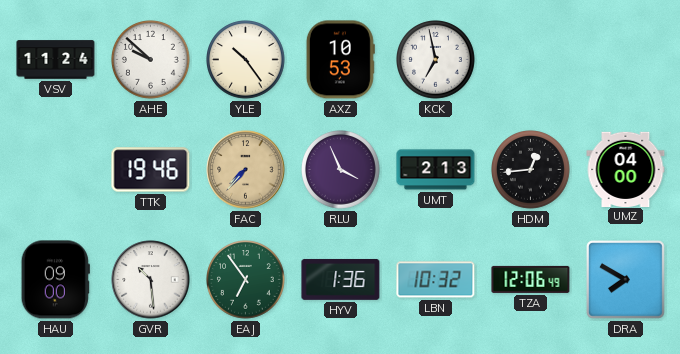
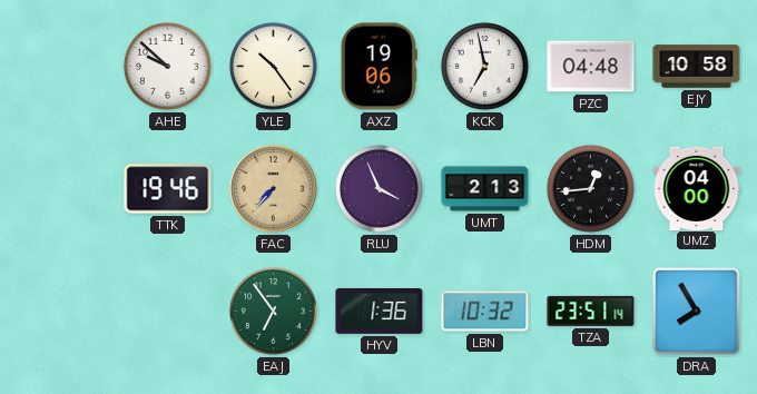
VSV: 11:24 -> none
AXZ: 10:53 -> 19:06
PZC: none -> 04:48
EJY: none -> 10:58
HAU: 09:00 -> none
GVR: 10:29 -> none
TZA: 12:06 -> 23:51
DRA: 7:50 -> 7:55
